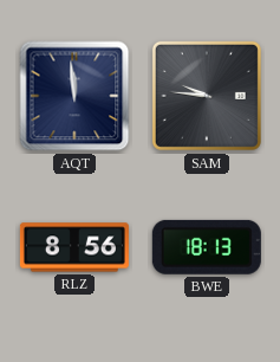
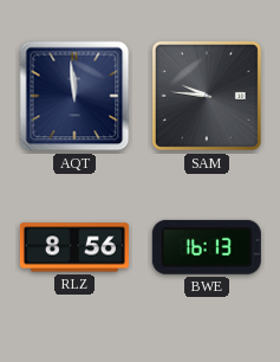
BWE: 18:13 -> 16:13
